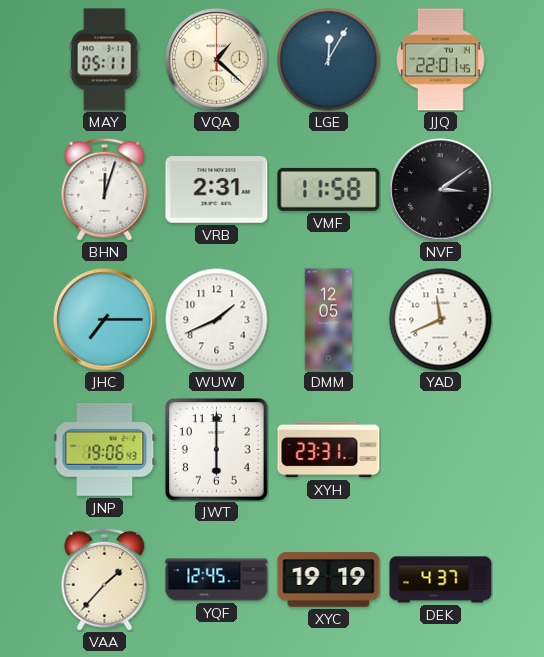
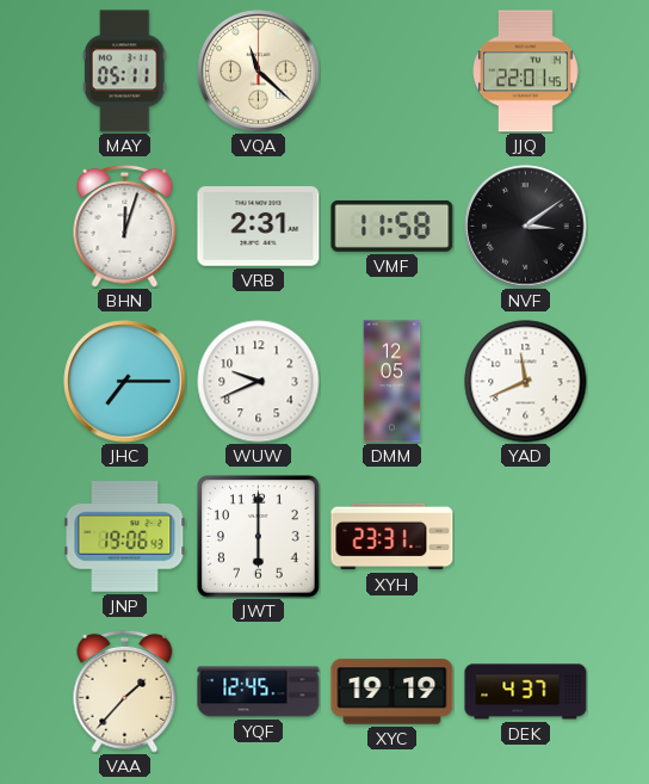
VQA: 1:22 -> 11:22
LGE: 12:05 -> none
WUW: 1:41 -> 9:41
